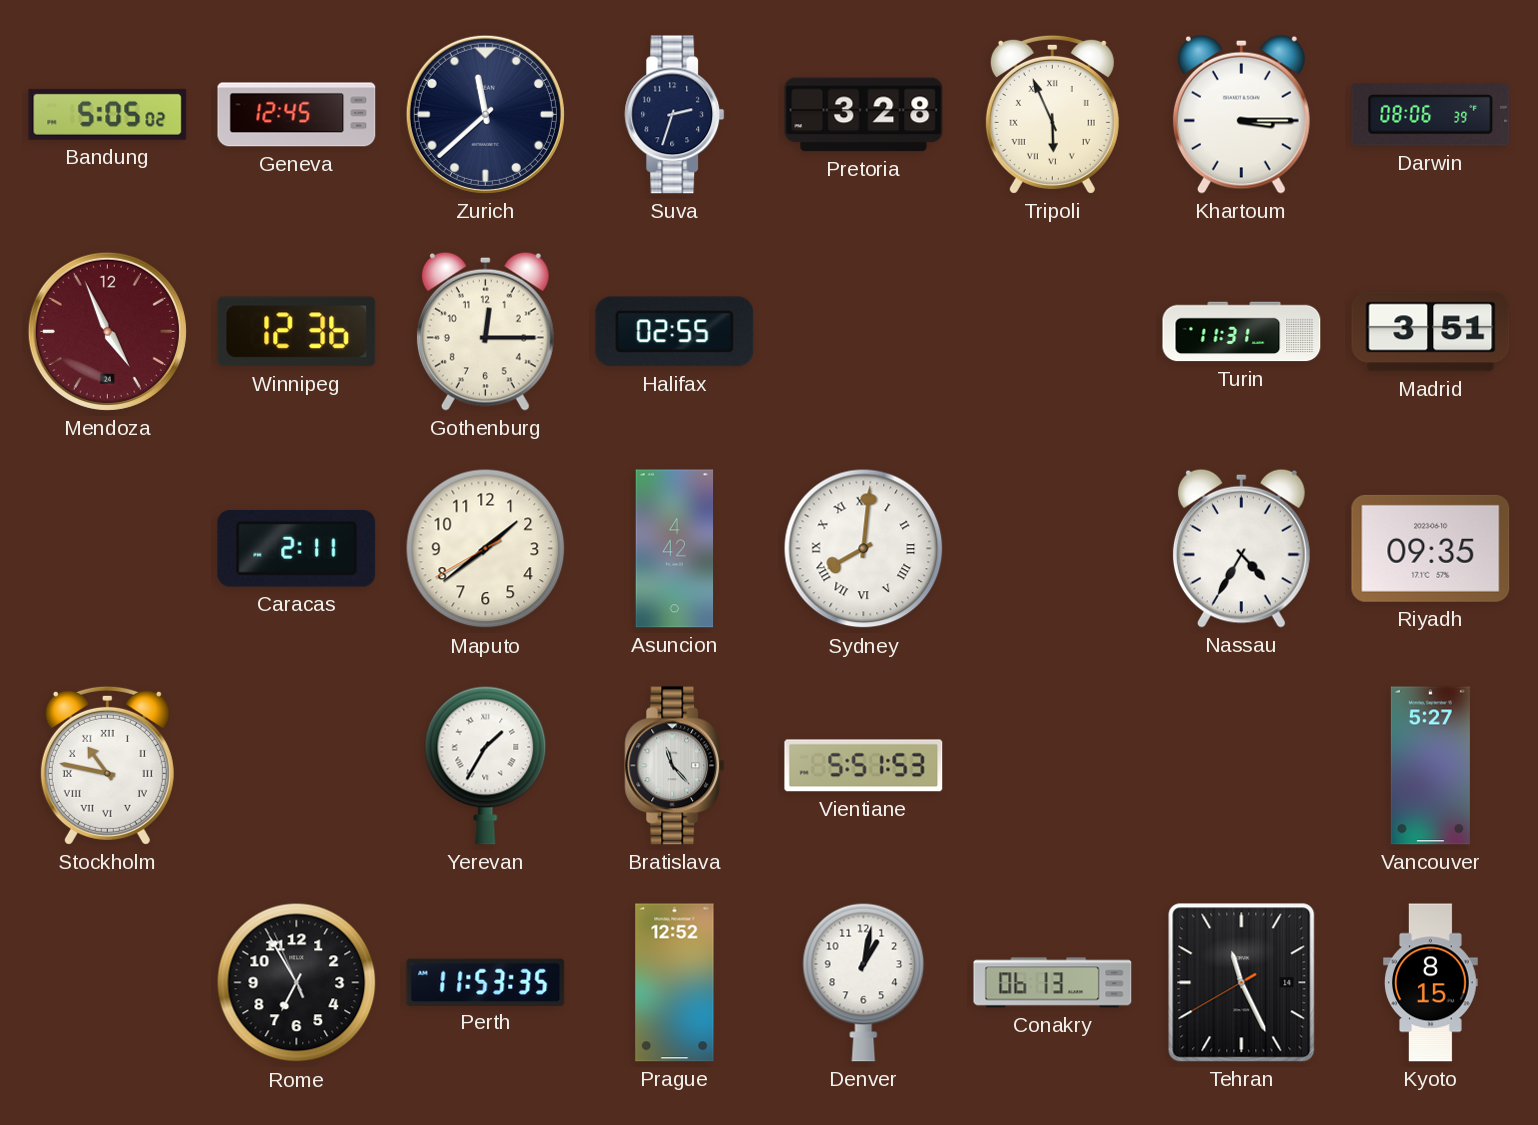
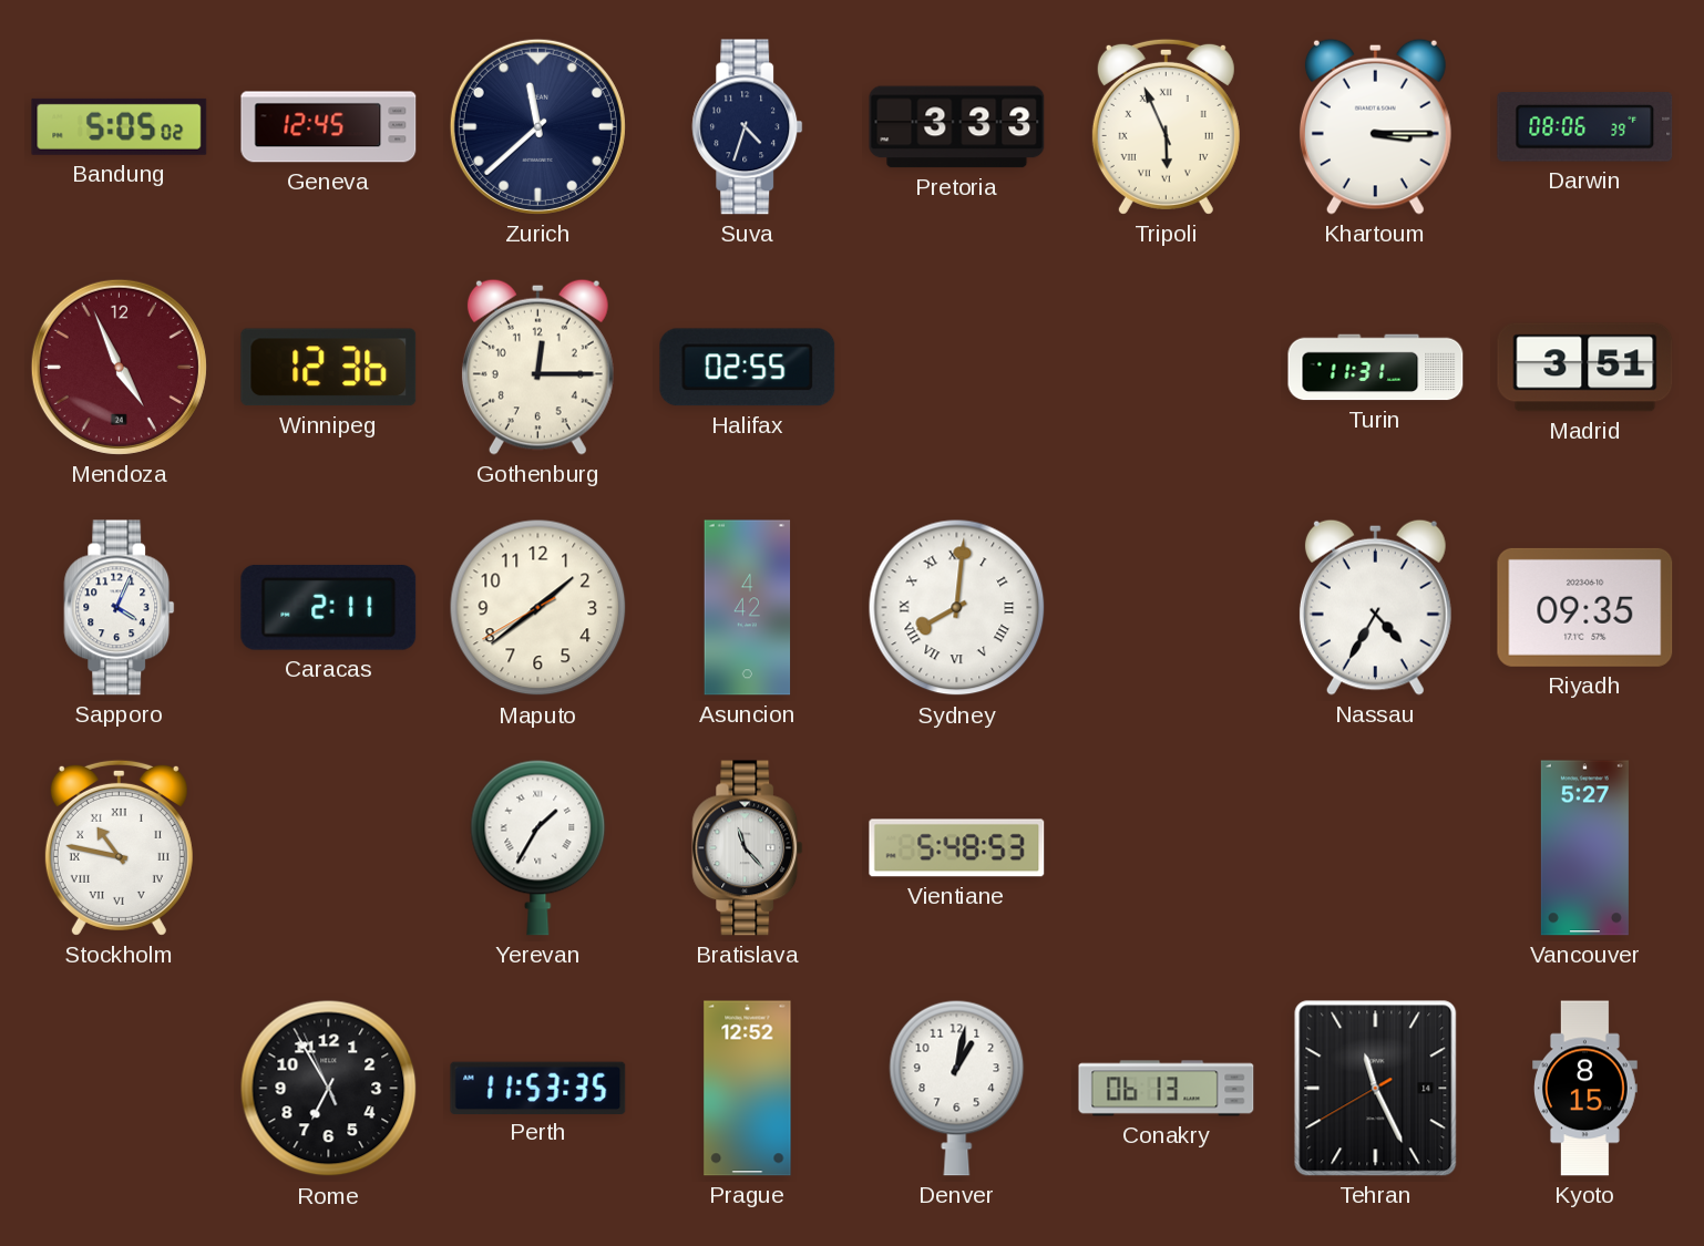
Suva: 2:33 -> 4:33
Pretoria: 3:28 -> 3:33
Sapporo: none -> 4:04
Vientiane: 5:51 -> 5:48
